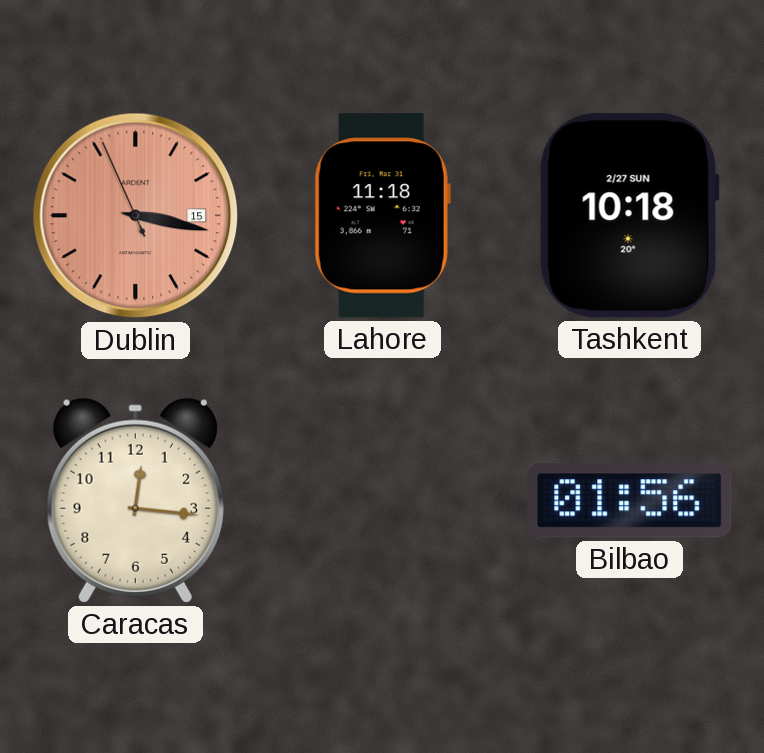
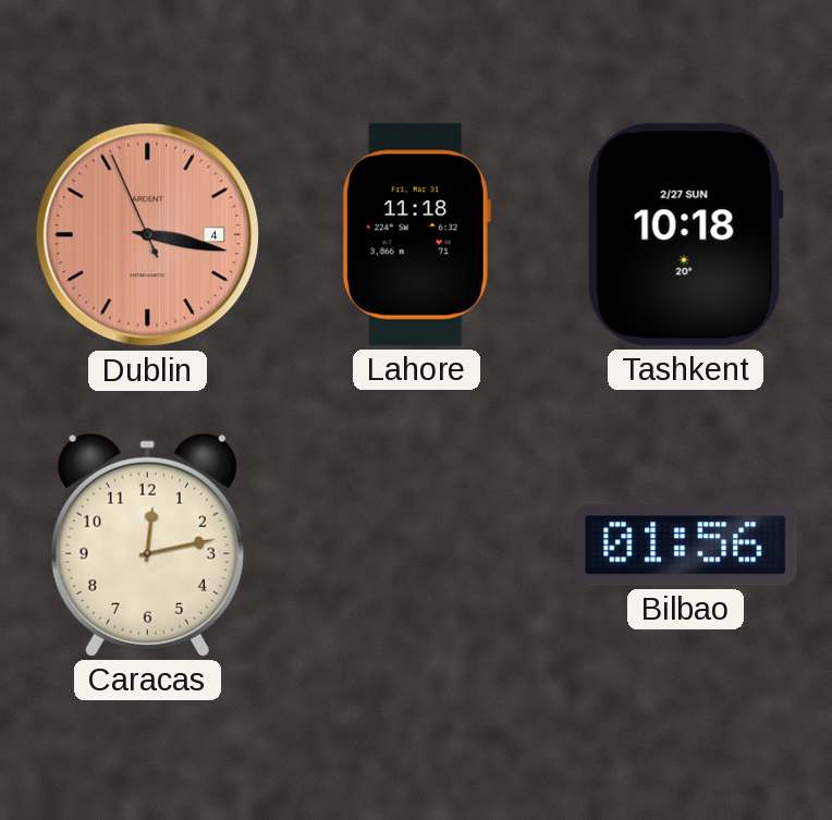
Dublin date: 15 -> 4
Caracas: 12:16 -> 12:13
